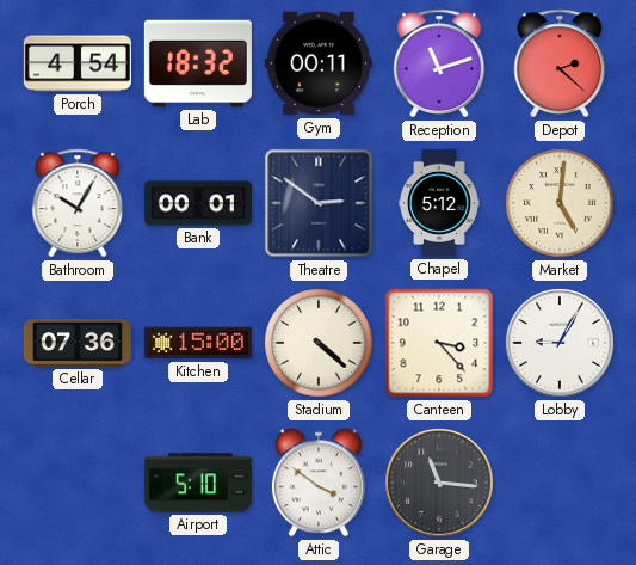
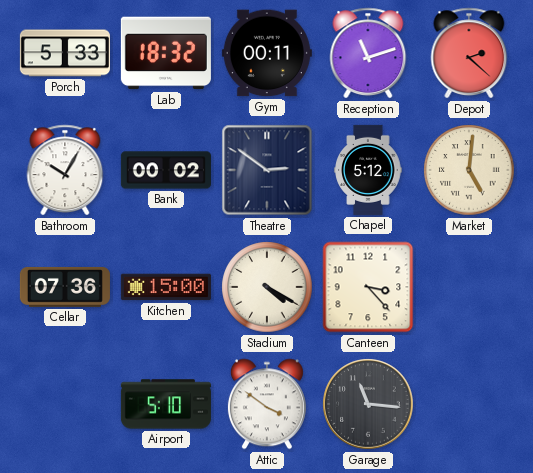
Porch: 4:54 -> 5:33
Bank: 00:01 -> 00:02
Stadium: 4:22 -> 4:20
Lobby: 9:05 -> none
